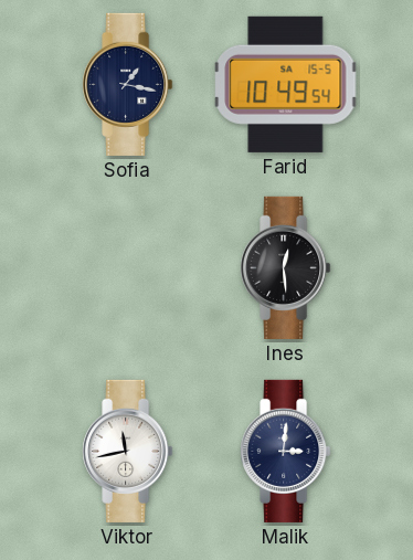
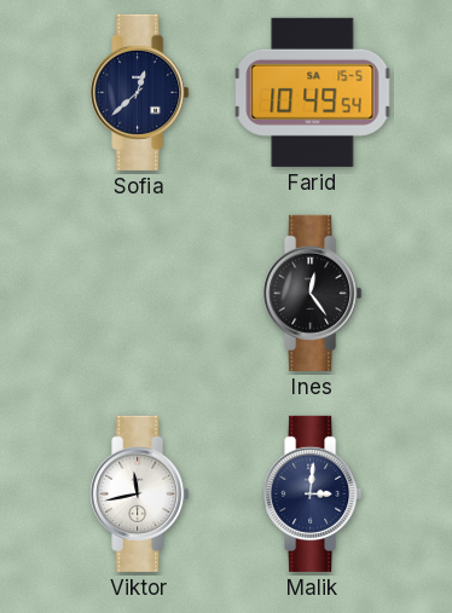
Sofia: 1:17 -> 12:38
Ines: 12:29 -> 12:24
